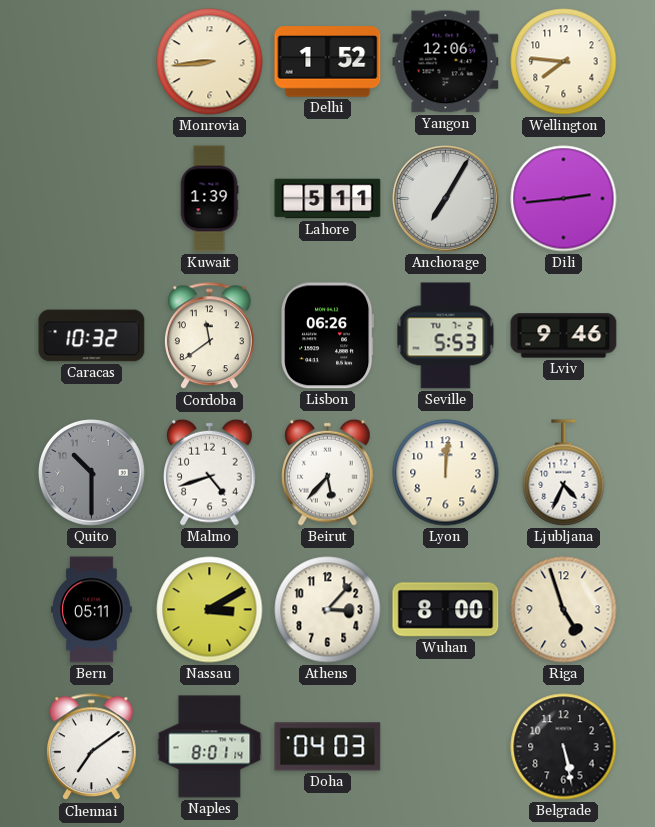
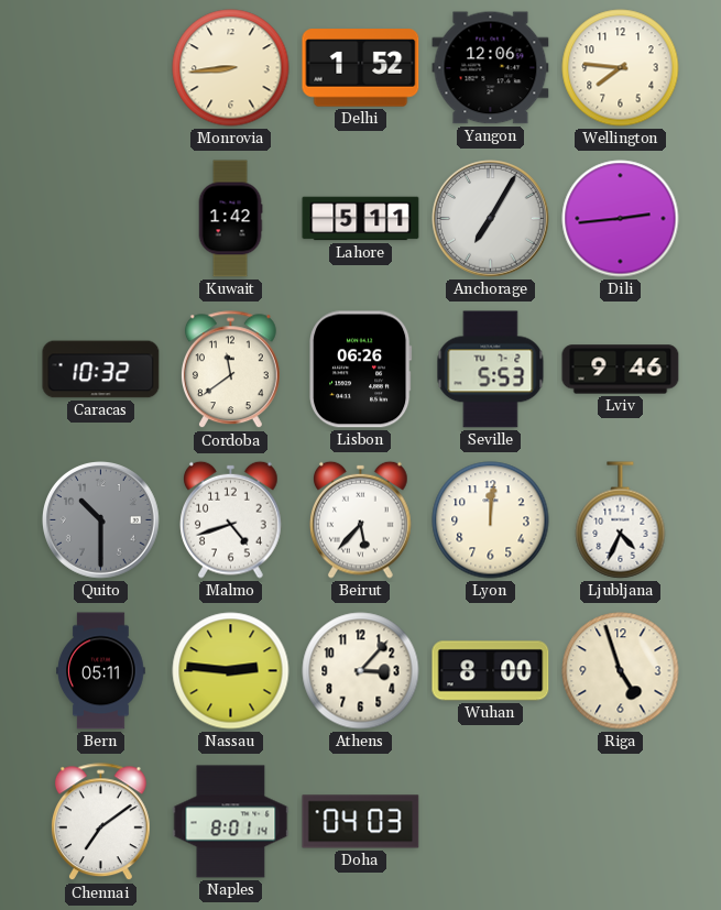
Kuwait: 1:39 -> 1:42
Nassau: 3:10 -> 2:46
Belgrade: 5:28 -> none
